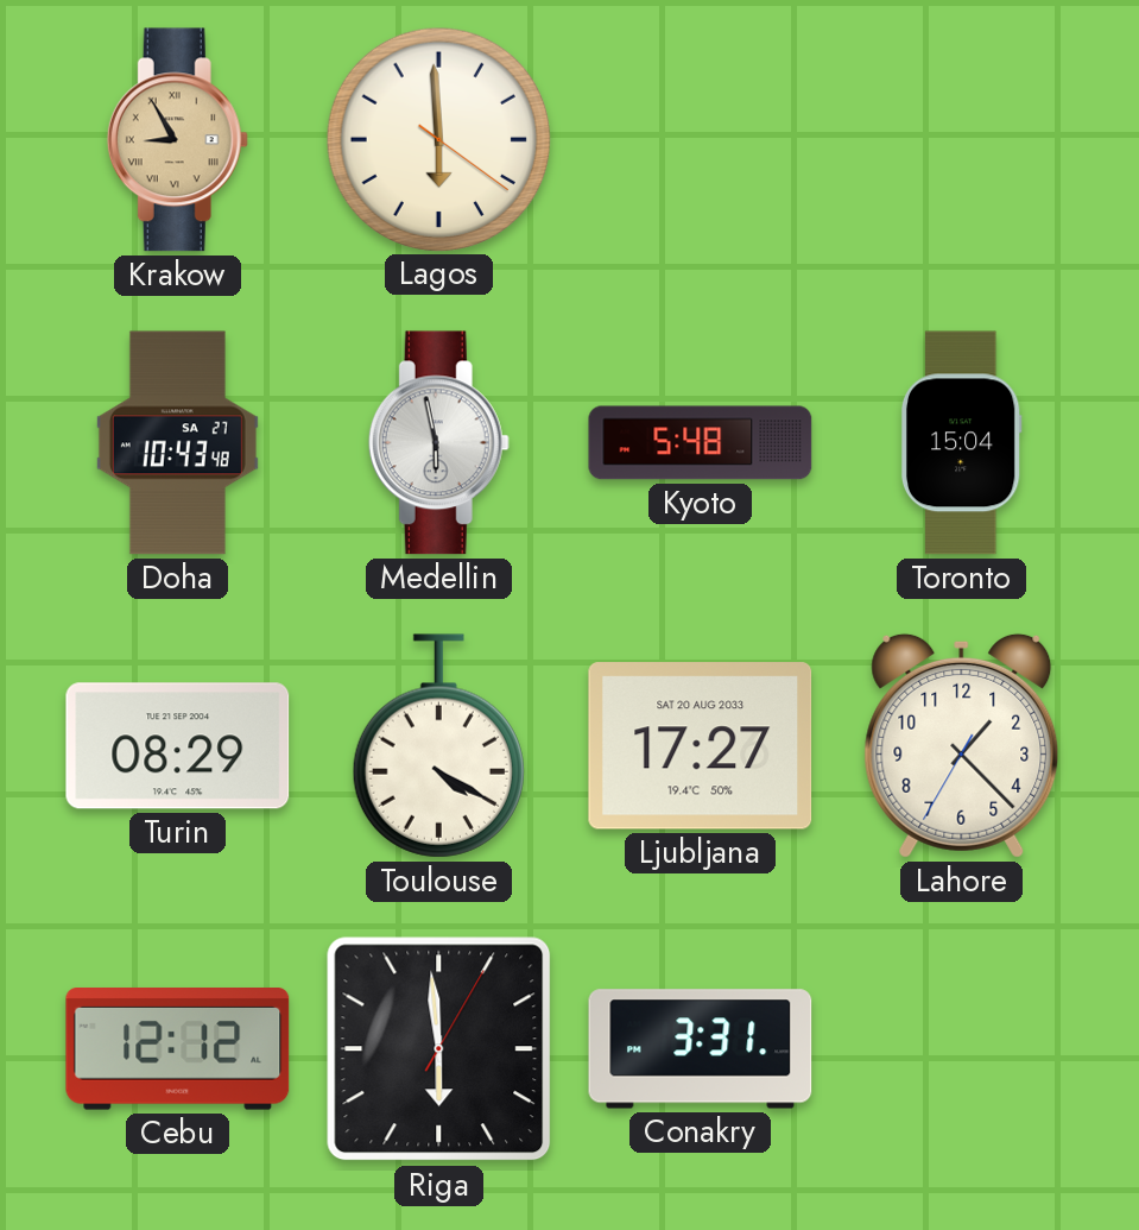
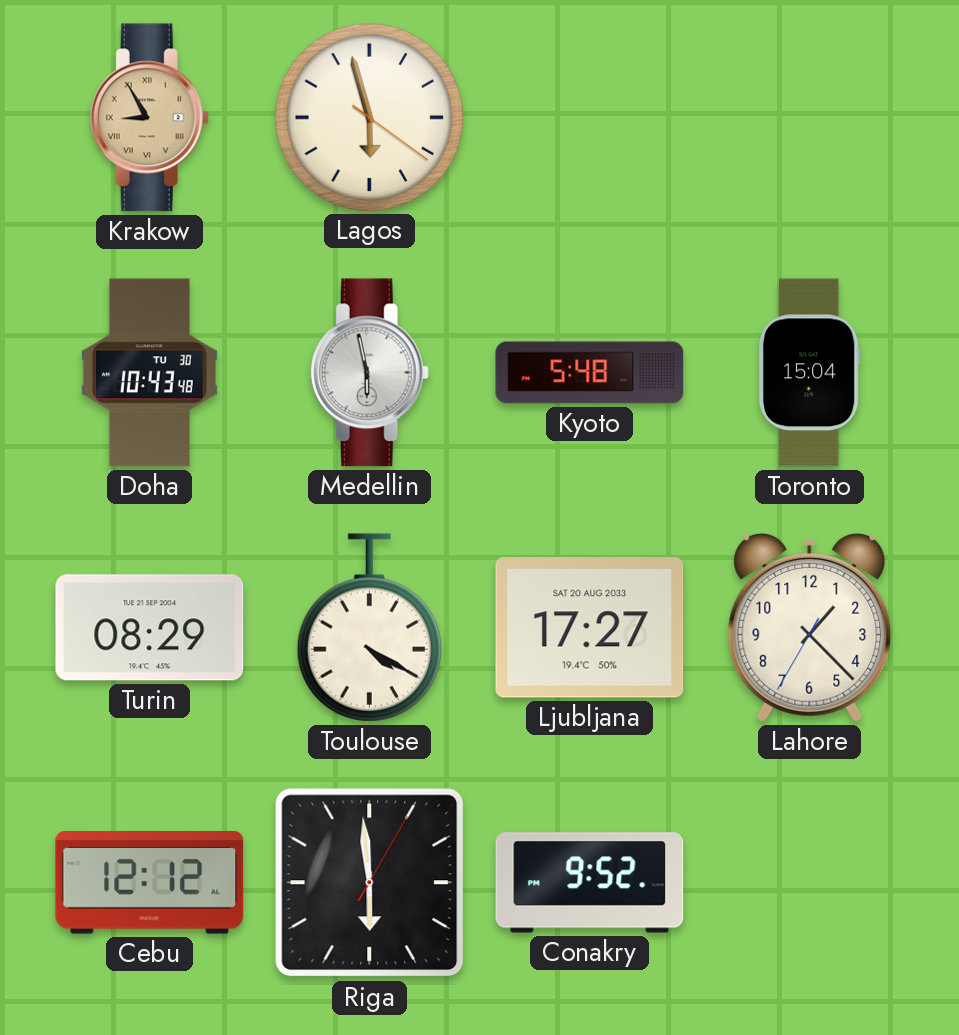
Lagos: 5:59 -> 5:57
Doha date: SA 27 -> TU 30
Conakry: 3:31 -> 9:52
